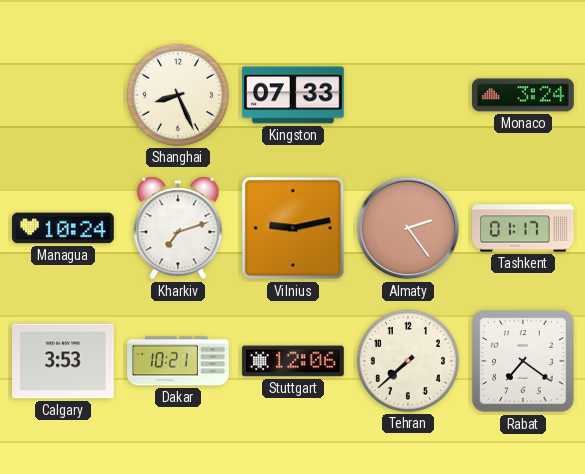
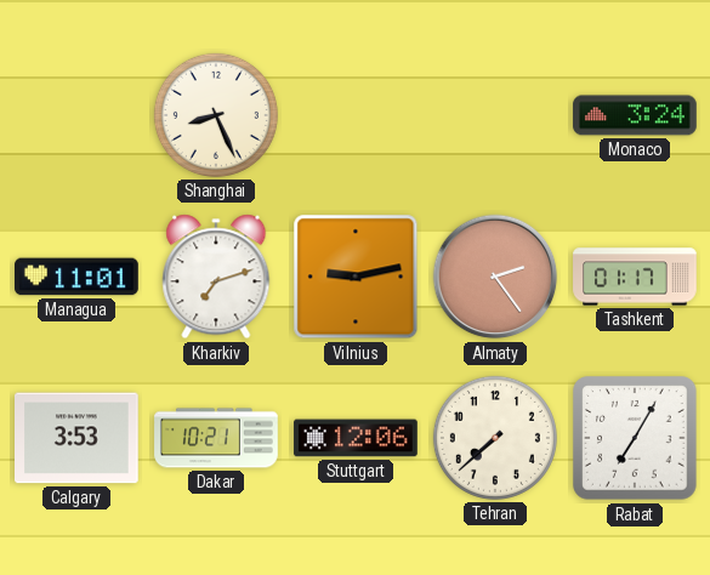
Kingston: 07:33 -> none
Managua: 10:24 -> 11:01
Rabat: 7:21 -> 7:05
